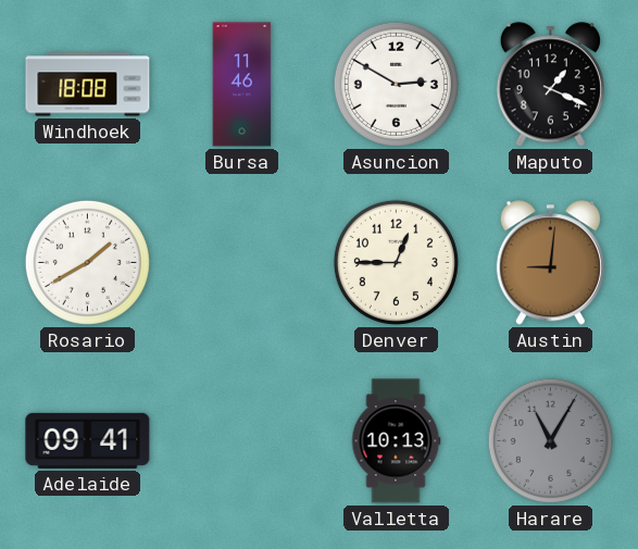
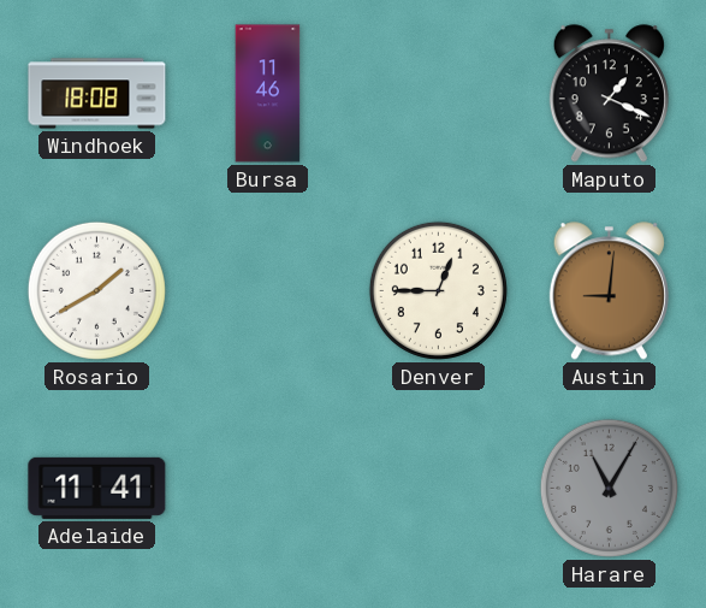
Asuncion: 2:50 -> none
Adelaide: 09:41 -> 11:41
Valletta: 10:13 -> none
